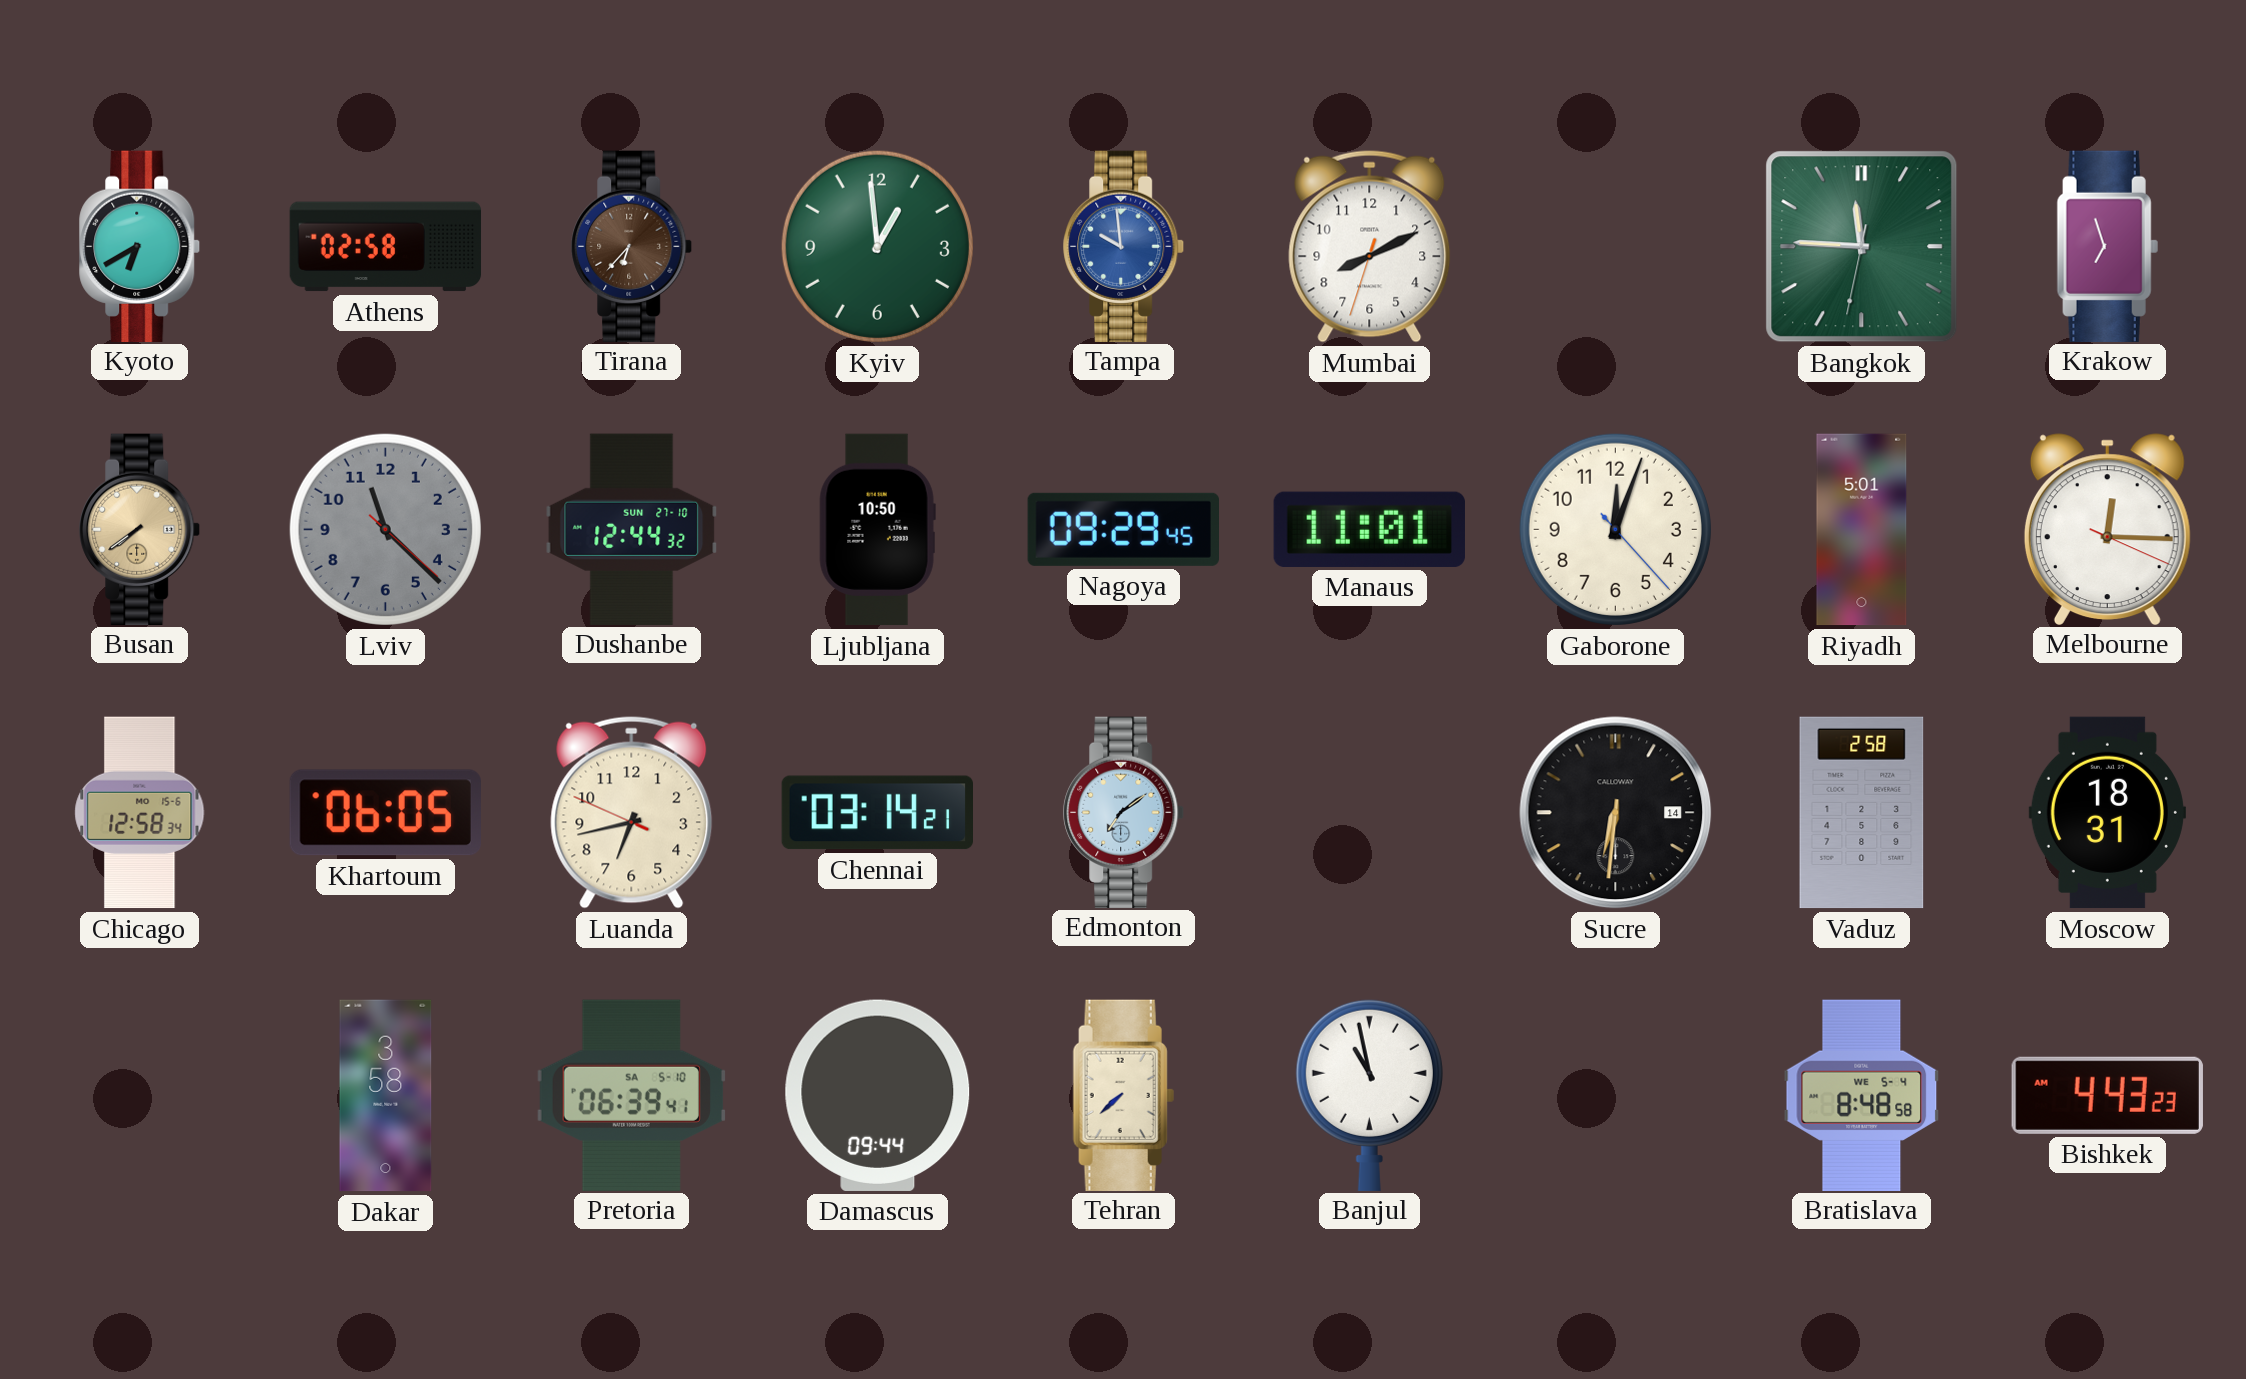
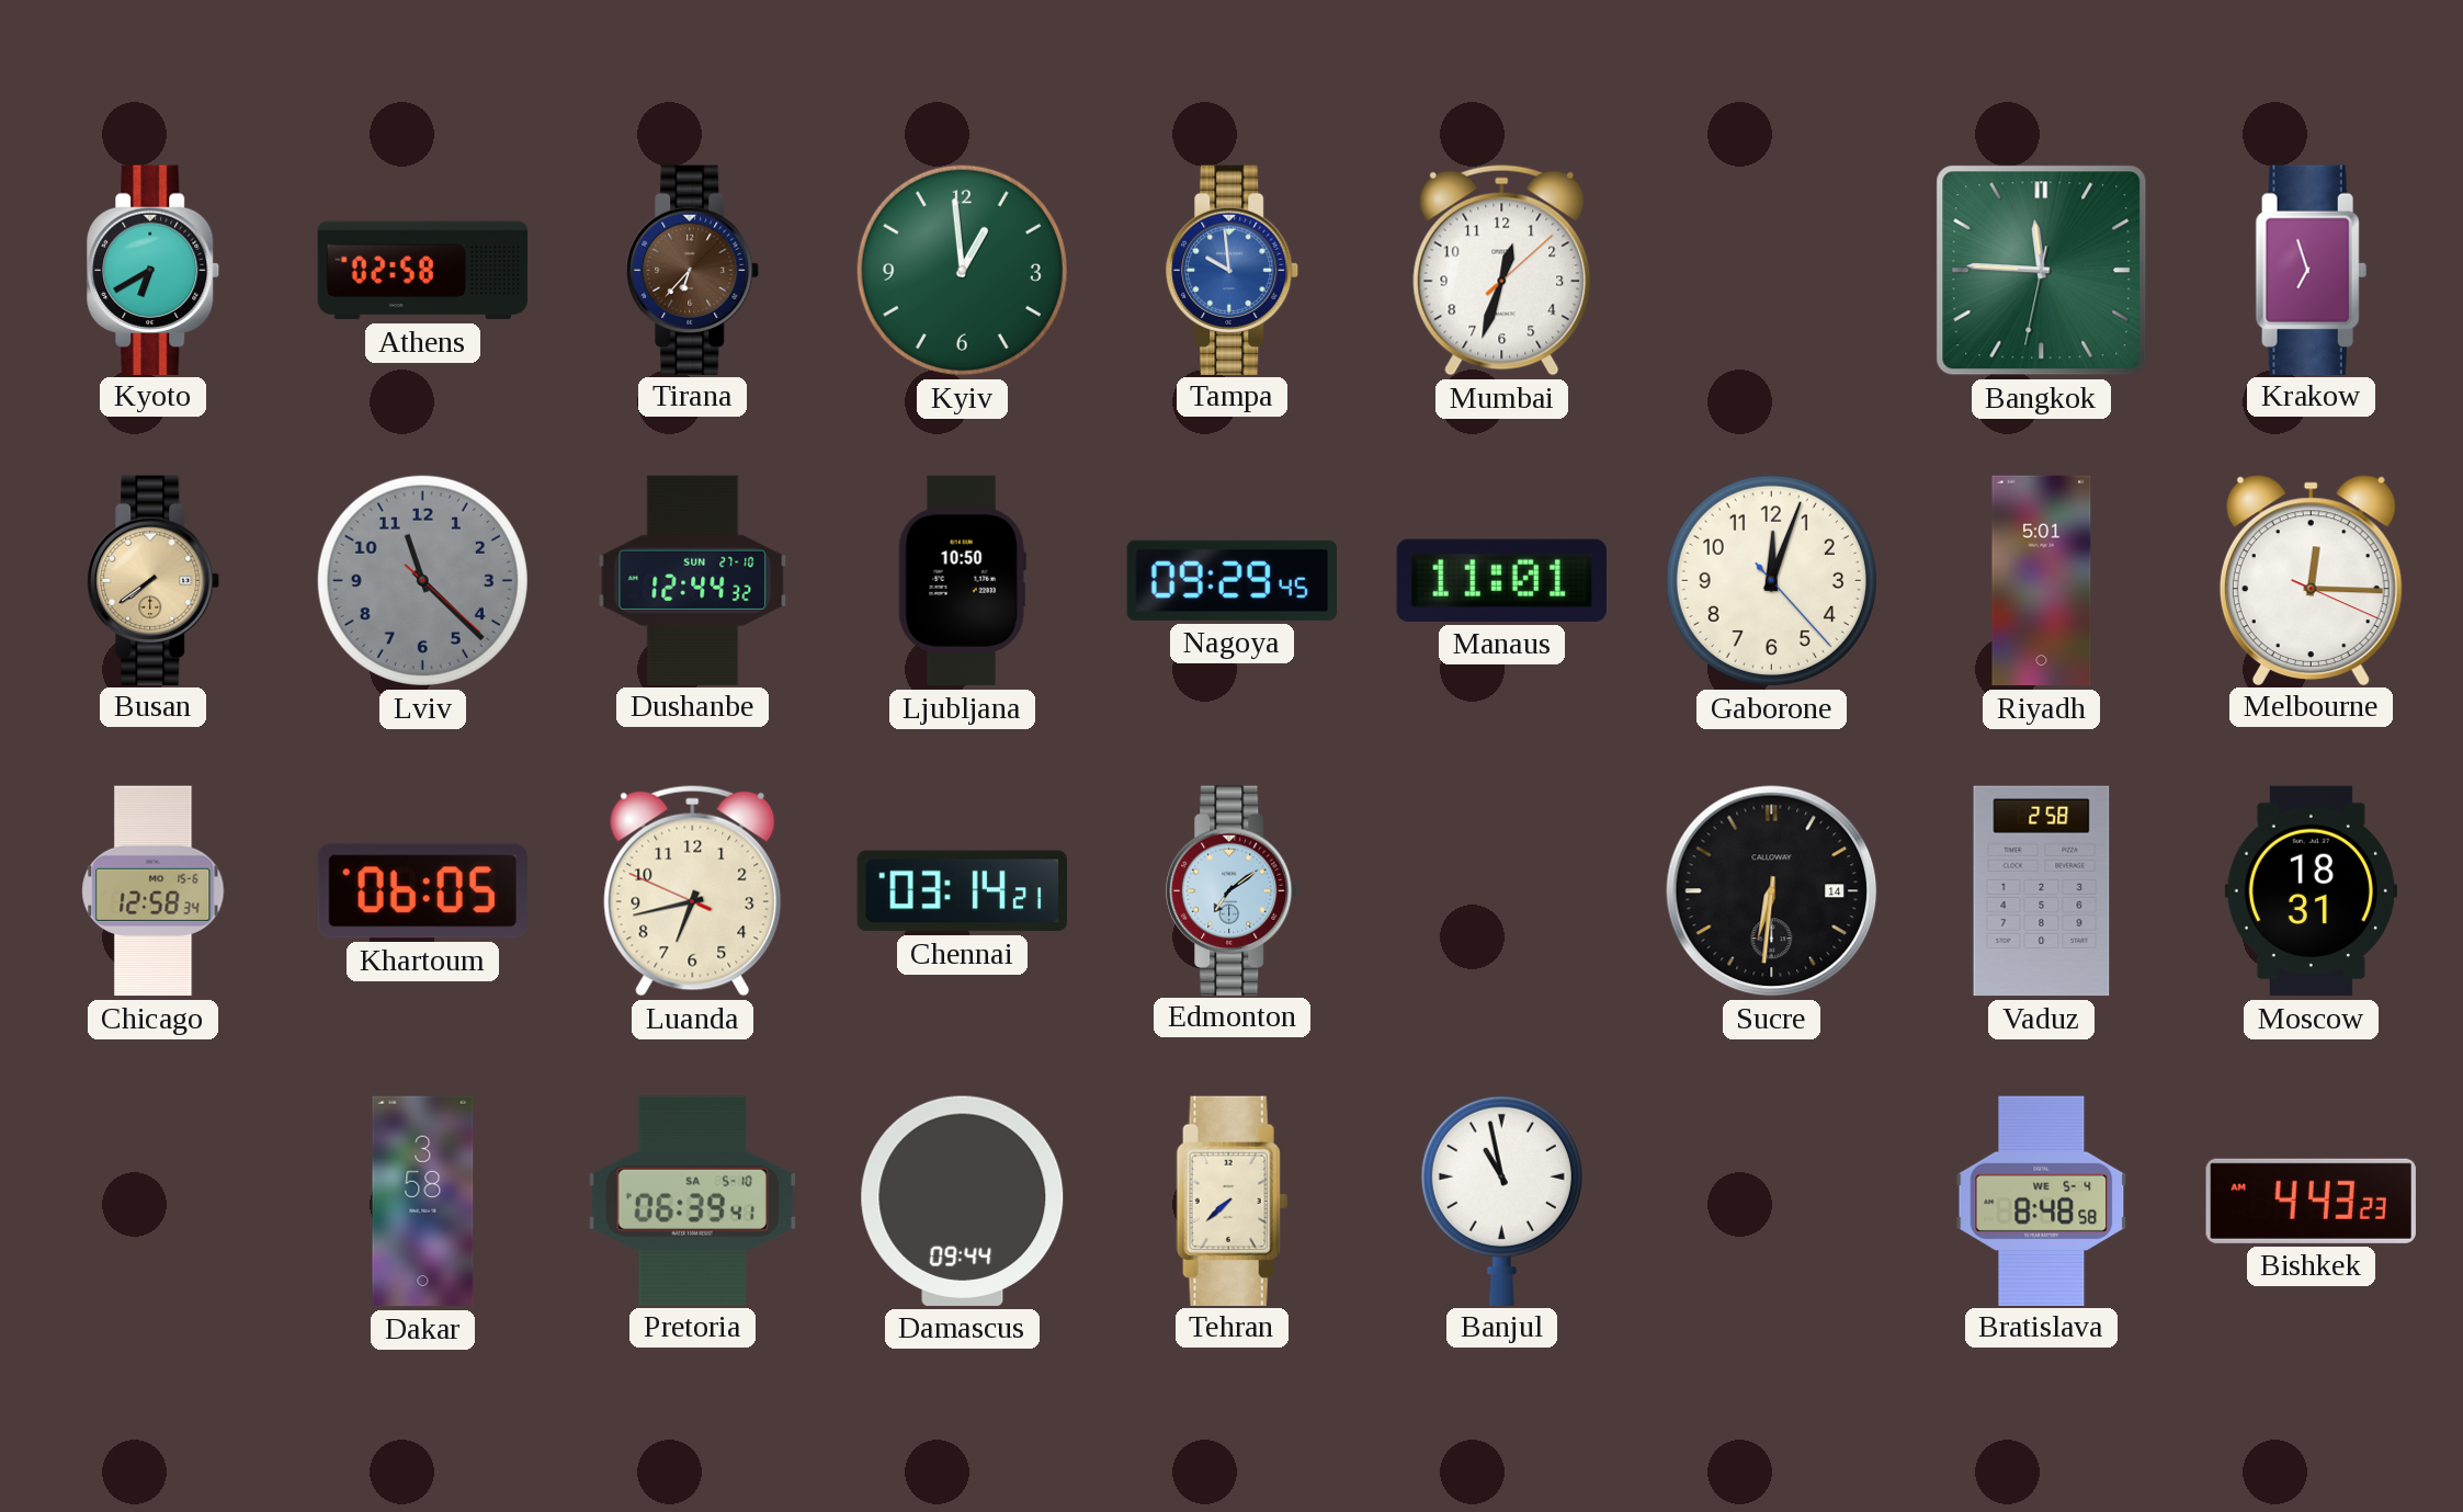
Mumbai: 8:10 -> 12:33
